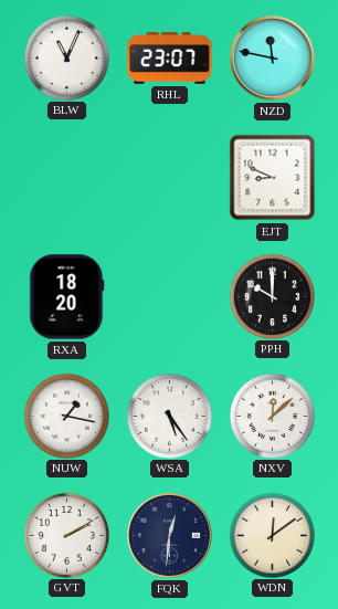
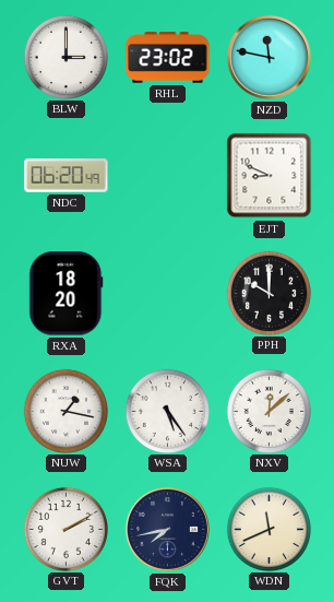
BLW: 11:04 -> 3:00
RHL: 23:07 -> 23:02
NDC: none -> 06:20
FQK: 12:31 -> 7:43
WDN: 12:09 -> 11:41
